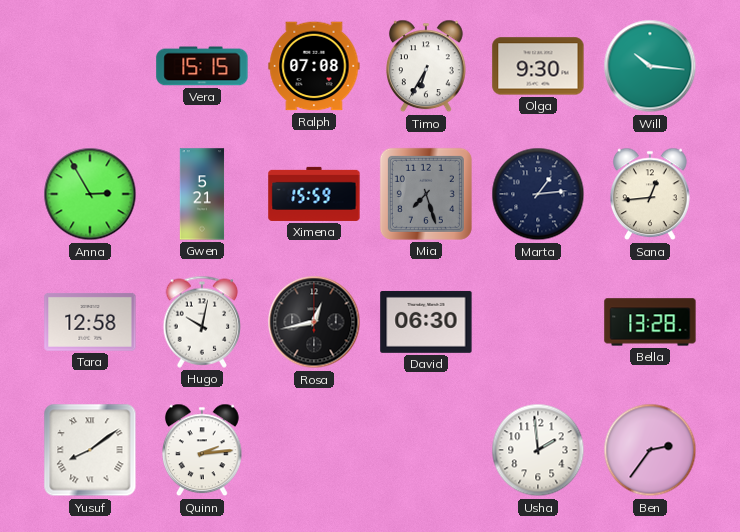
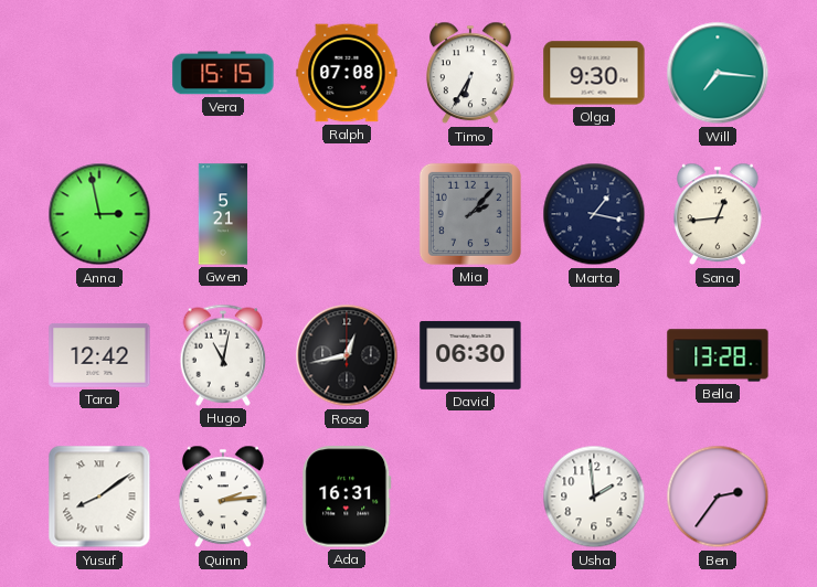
Will: 10:16 -> 7:16
Anna: 2:55 -> 2:58
Ximena: 15:59 -> none
Mia: 7:27 -> 2:07
Marta: 1:14 -> 1:17
Tara: 12:58 -> 12:42
Hugo: 10:02 -> 11:02
Ada: none -> 16:31
